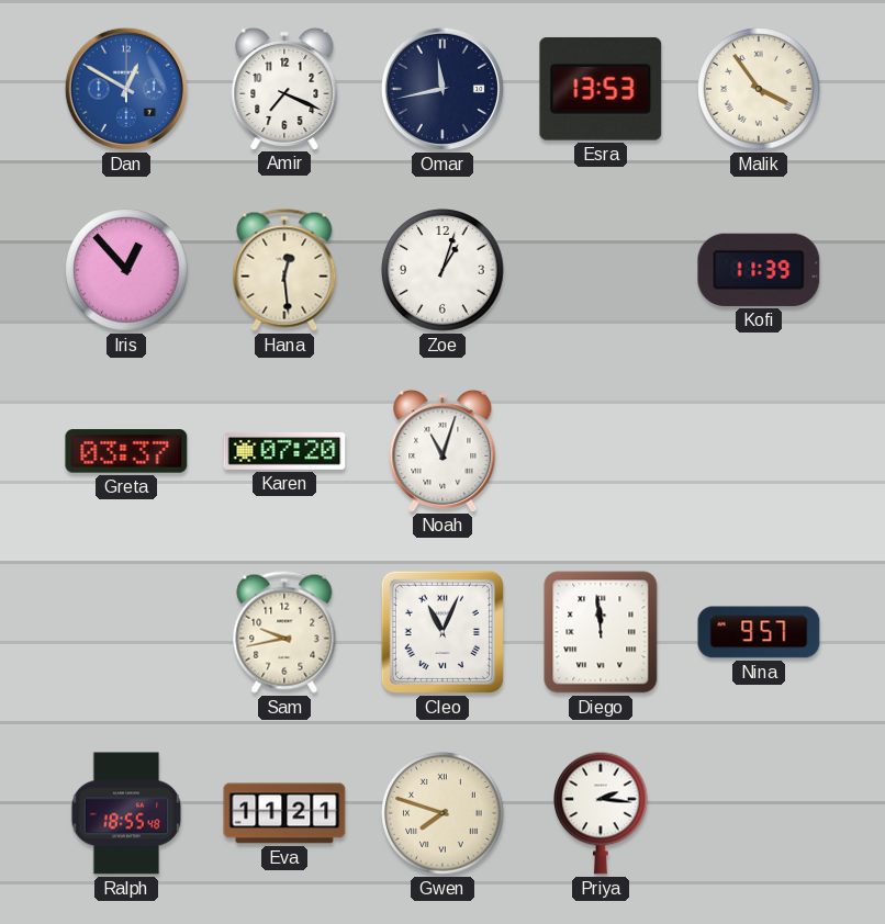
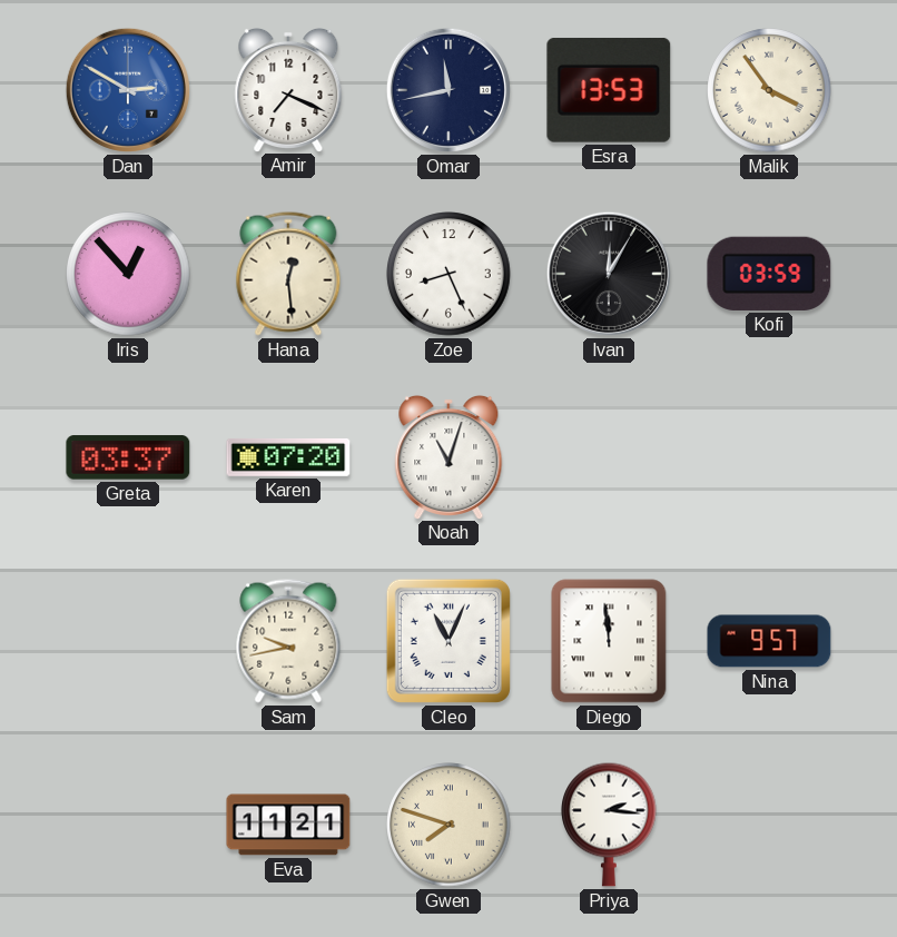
Dan: 12:50 -> 2:50
Zoe: 1:03 -> 8:26
Ivan: none -> 12:05
Kofi: 11:39 -> 03:59
Ralph: 18:55 -> none
